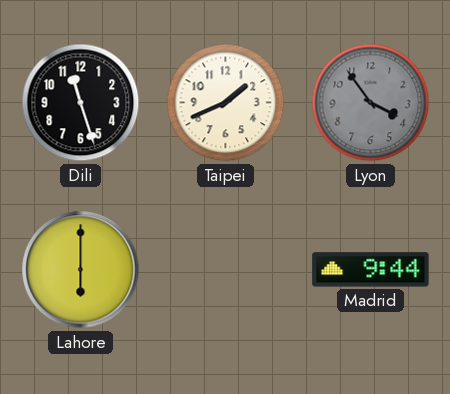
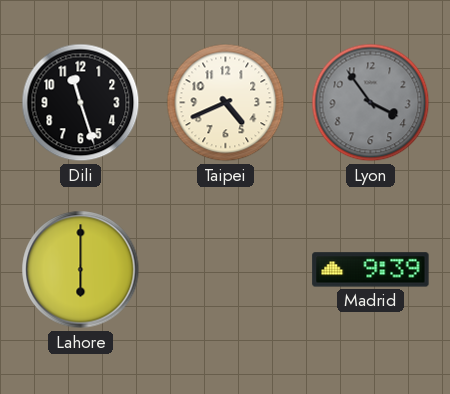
Taipei: 1:41 -> 4:41
Madrid: 9:44 -> 9:39
